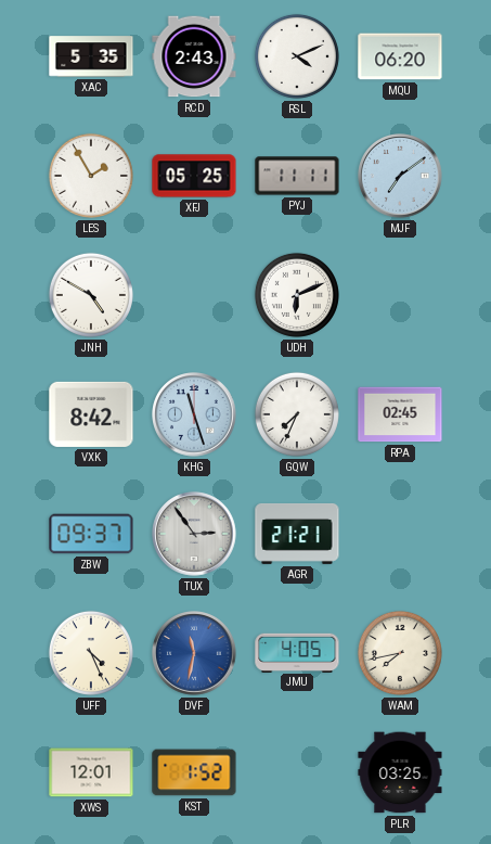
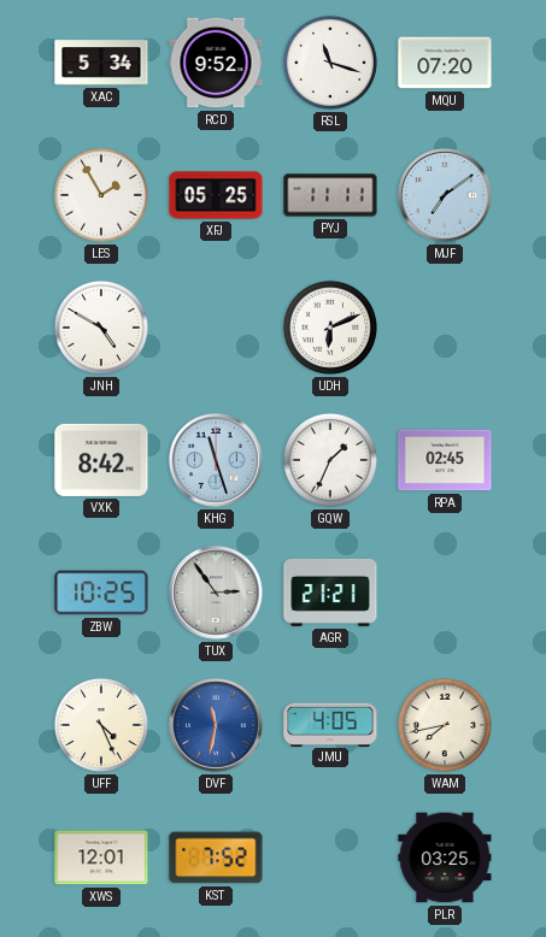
XAC: 5:35 -> 5:34
RCD: 2:43 -> 9:52
RSL: 4:11 -> 11:18
MQU: 06:20 -> 07:20
GQW: 7:34 -> 1:34
ZBW: 09:37 -> 10:25
KST: 1:52 -> 7:52
